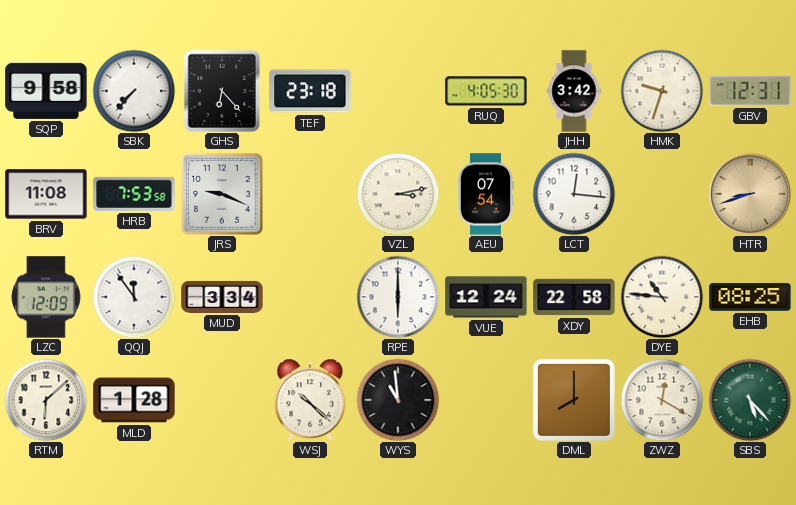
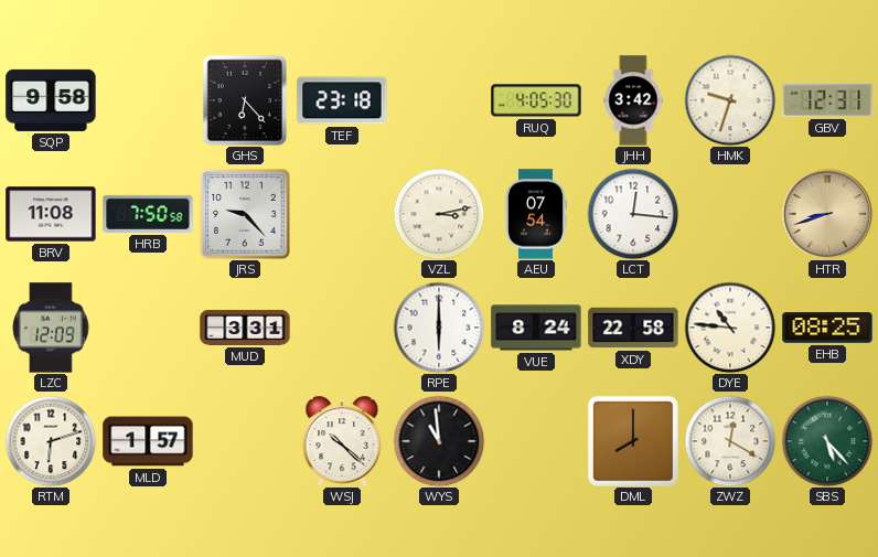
SBK: 7:37 -> none
HRB: 7:53 -> 7:50
JRS: 9:19 -> 9:23
QQJ: 11:54 -> none
MUD: 3:34 -> 3:31
VUE: 12:24 -> 8:24
RTM: 6:08 -> 6:12
MLD: 1:28 -> 1:57
